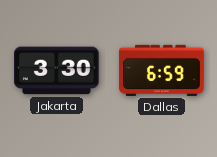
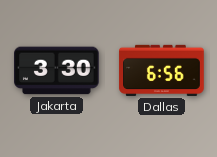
Dallas: 6:59 -> 6:56
